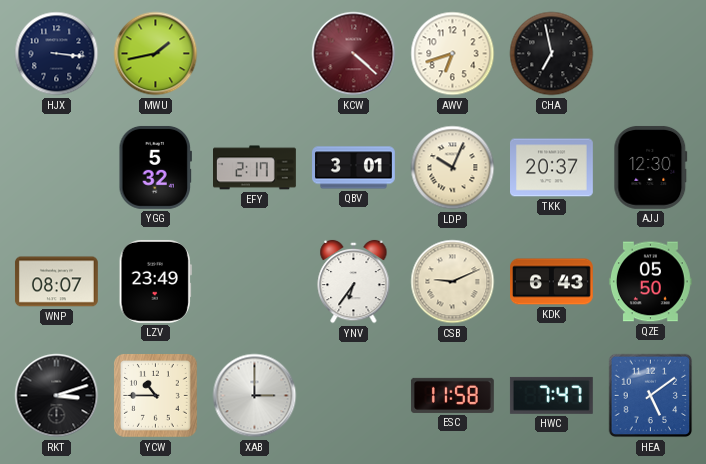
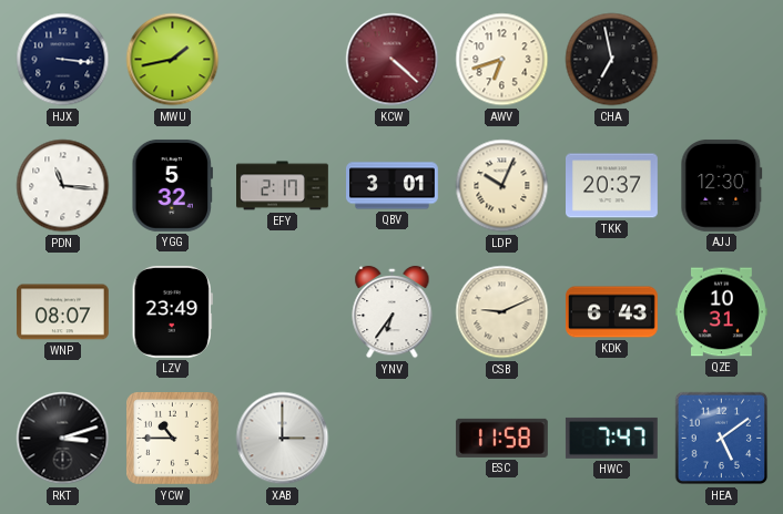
PDN: none -> 11:16
QZE: 05:50 -> 10:31
